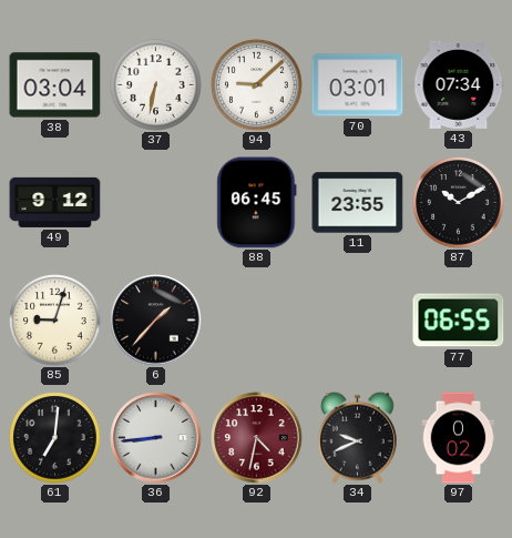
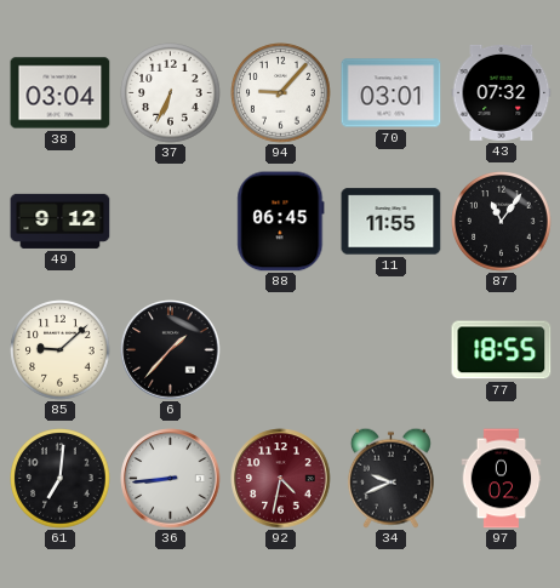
37: 6:32 -> 6:34
94: 9:08 -> 9:07
43: 07:34 -> 07:32
11: 23:55 -> 11:55
87: 10:10 -> 11:06
85: 9:03 -> 9:08
77: 06:55 -> 18:55
